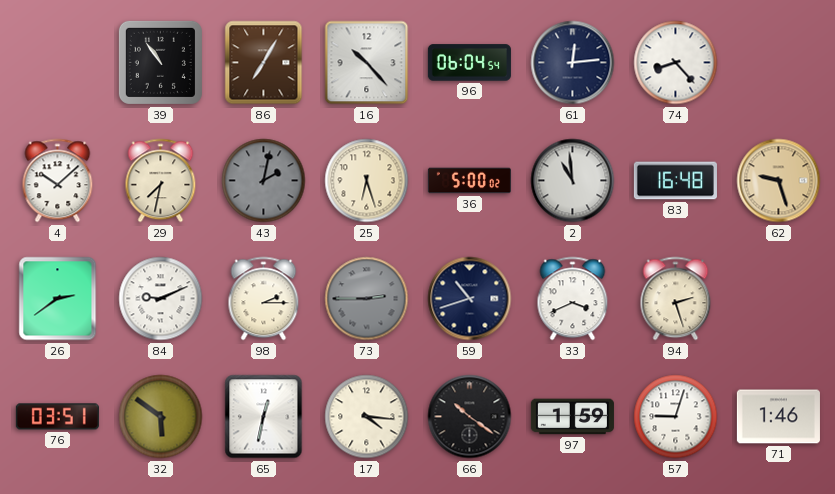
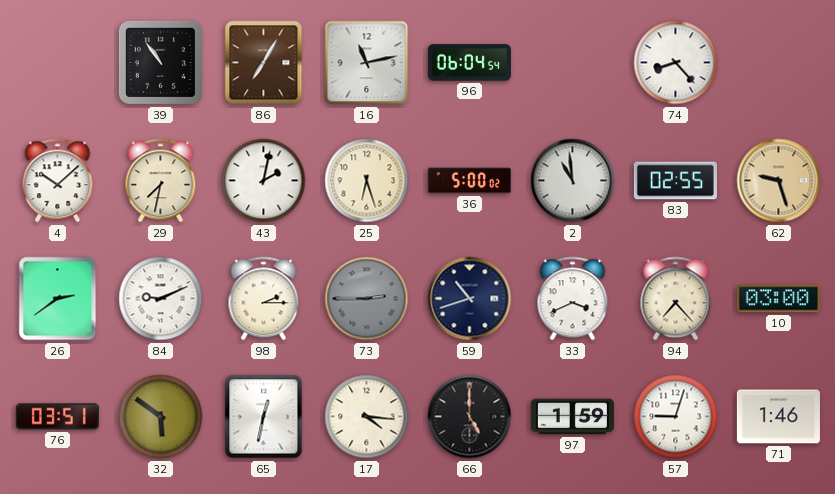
16: 10:23 -> 11:13
61: 12:14 -> none
43 dial: grey -> white
83: 16:48 -> 02:55
94: 2:27 -> 7:23
10: none -> 03:00
66: 10:21 -> 5:00
